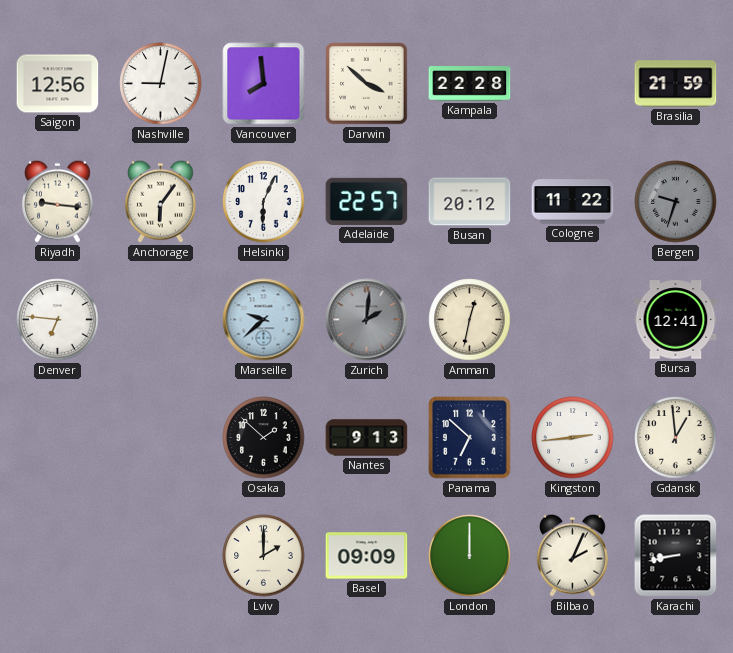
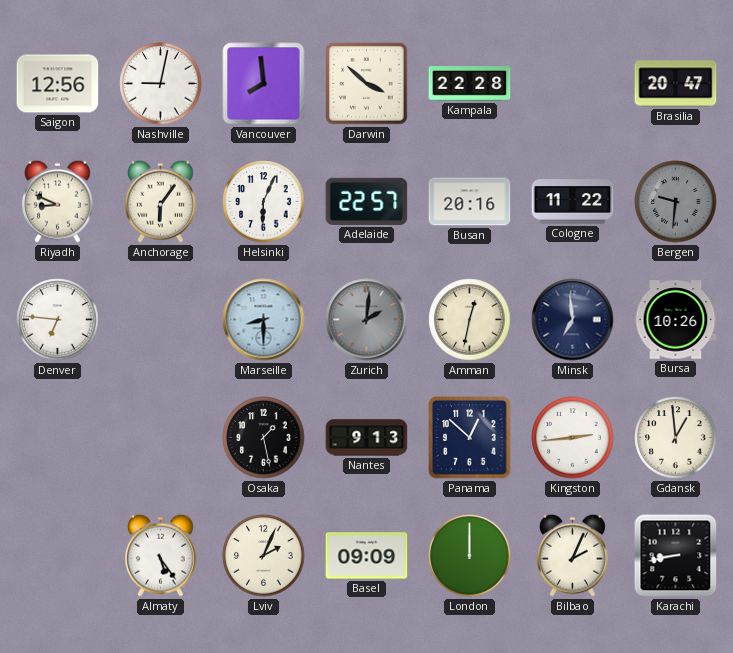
Brasilia: 21:59 -> 20:47
Riyadh: 9:16 -> 8:49
Busan: 20:12 -> 20:16
Bergen: 9:33 -> 9:31
Marseille: 9:38 -> 8:30
Minsk: none -> 6:59
Bursa: 12:41 -> 10:26
Osaka: 1:52 -> 1:28
Panama: 6:52 -> 12:52
Almaty: none -> 5:24
Lviv: 2:00 -> 2:04
